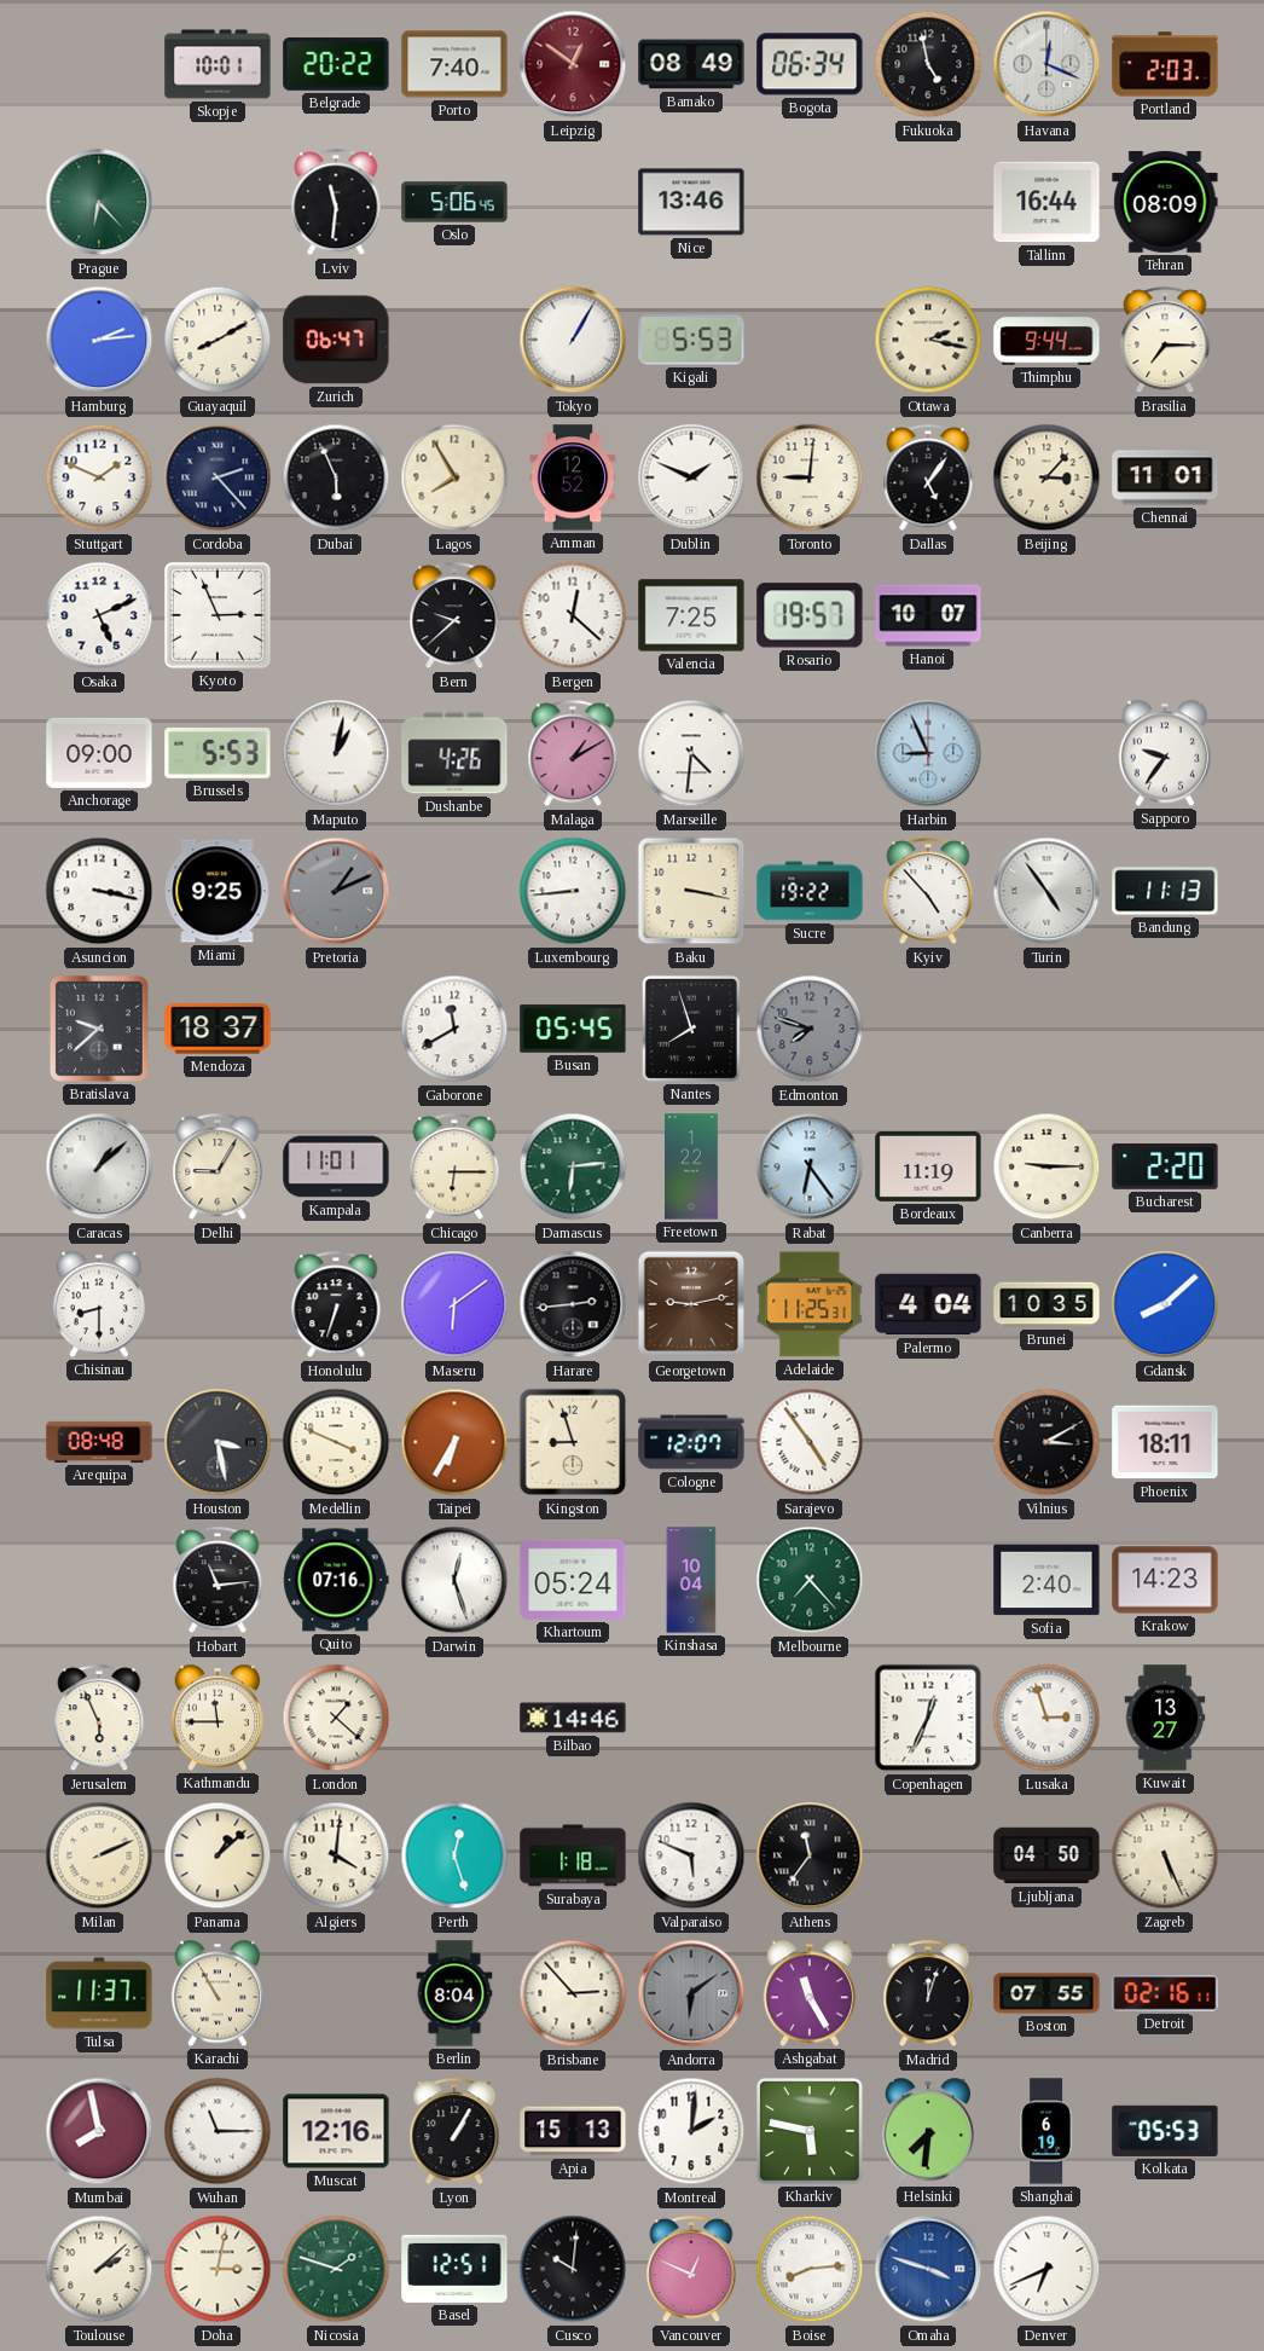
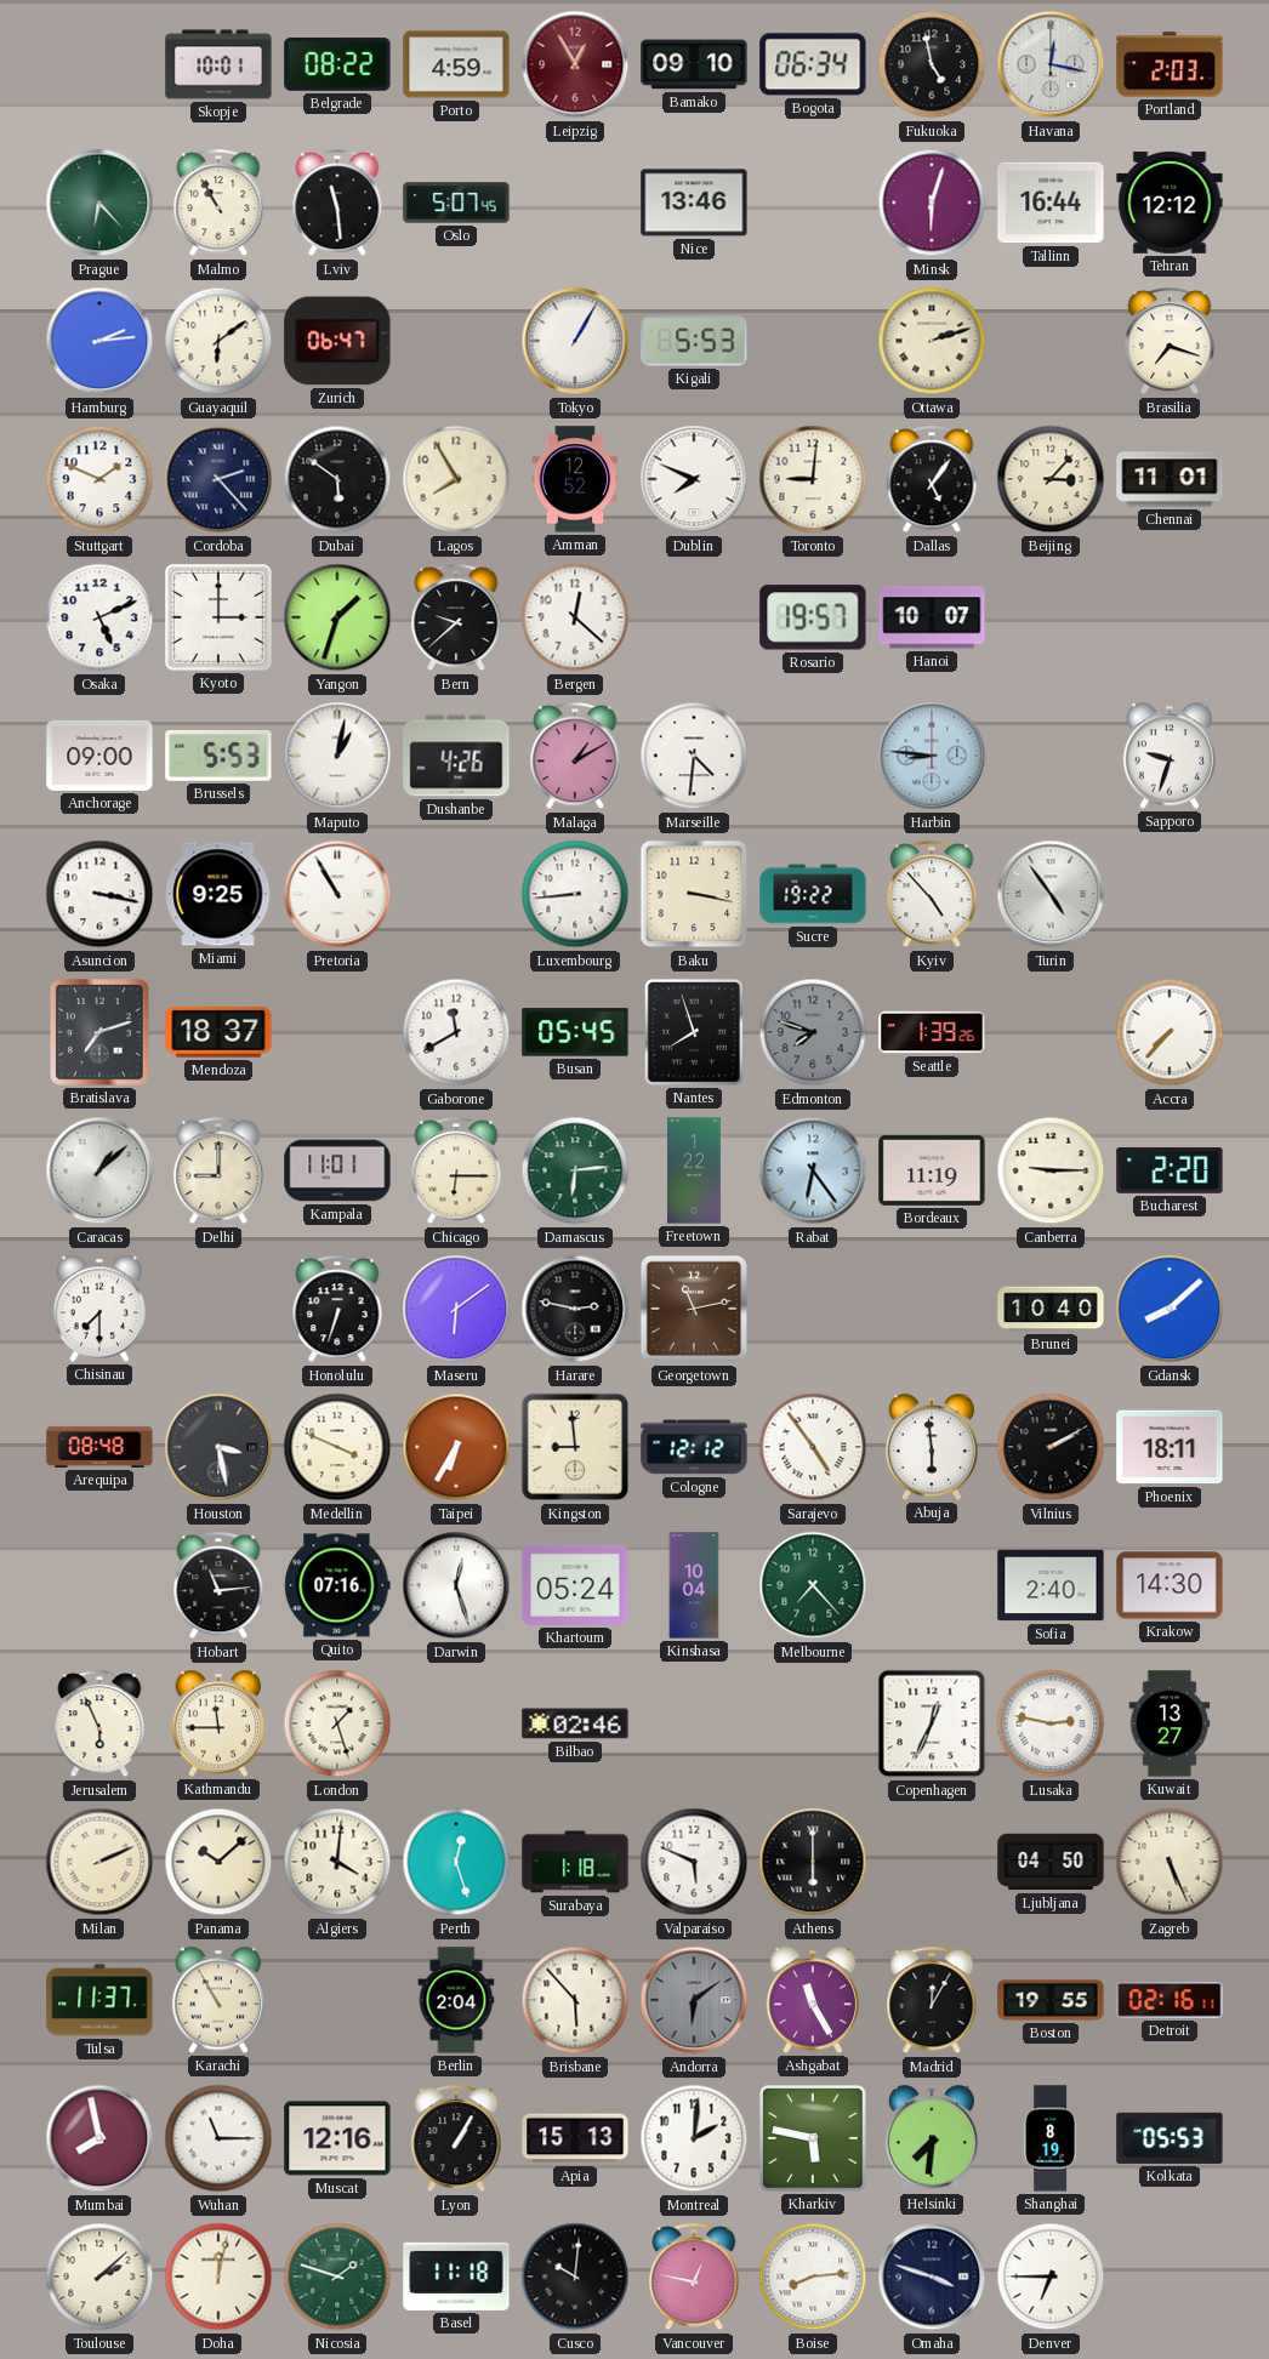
Belgrade: 20:22 -> 08:22
Porto: 7:40 -> 4:59
Leipzig: 12:51 -> 12:55
Bamako: 08:49 -> 09:10
Havana: 12:19 -> 12:17
Malmo: none -> 10:55
Lviv: 11:31 -> 11:29
Oslo: 5:06 -> 5:07
Minsk: none -> 6:03
Tehran: 08:09 -> 12:12
Guayaquil: 8:10 -> 6:09
Ottawa: 2:17 -> 2:12
Thimphu: 9:44 -> none
Brasilia: 7:15 -> 7:18
Dubai: 5:56 -> 5:51
Dublin: 1:49 -> 7:49
Kyoto: 2:56 -> 3:00
Yangon: none -> 1:33
Valencia: 7:25 -> none
Harbin: 8:56 -> 8:46
Sapporo: 9:36 -> 9:33
Pretoria: 1:11 -> 10:55
Pretoria dial: grey -> white
Bandung: 11:13 -> none
Bratislava: 9:38 -> 7:12
Seattle: none -> 1:39
Accra: none -> 7:37
Delhi: 9:05 -> 9:00
Chisinau: 8:30 -> 7:30
Harare: 2:44 -> 2:47
Georgetown: 9:13 -> 11:13
Adelaide: 11:25 -> none
Palermo: 4:04 -> none
Brunei: 10:35 -> 10:40
Kingston: 8:57 -> 8:59
Cologne: 12:07 -> 12:12
Abuja: none -> 5:59
Vilnius: 3:10 -> 2:10
Krakow: 14:23 -> 14:30
London: 1:22 -> 1:27
Bilbao: 14:46 -> 02:46
Lusaka: 2:57 -> 2:47
Panama: 1:08 -> 10:08
Athens: 11:36 -> 6:00
Berlin: 8:04 -> 2:04
Brisbane: 2:53 -> 5:53
Madrid: 12:03 -> 12:05
Boston: 07:55 -> 19:55
Shanghai: 6:19 -> 8:19
Doha: 3:02 -> 12:02
Basel: 12:51 -> 11:18
Vancouver: 12:49 -> 12:47
Omaha dial: blue -> navy
Denver: 6:41 -> 6:45
